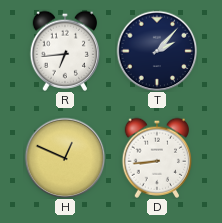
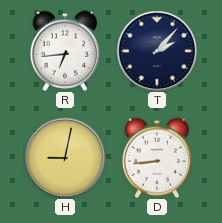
H: 12:49 -> 9:02
